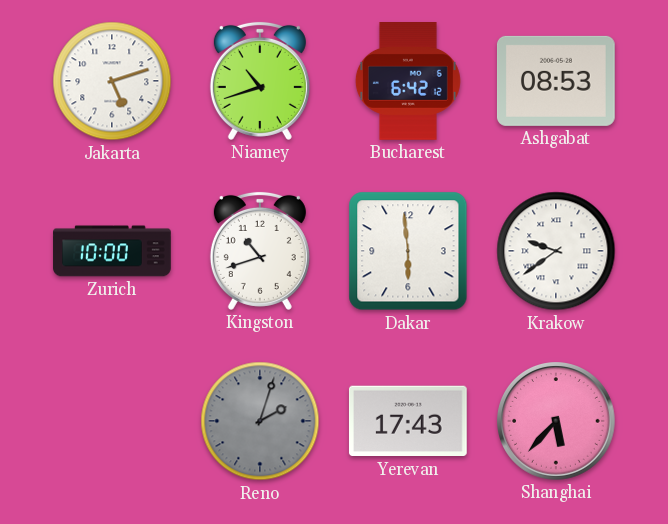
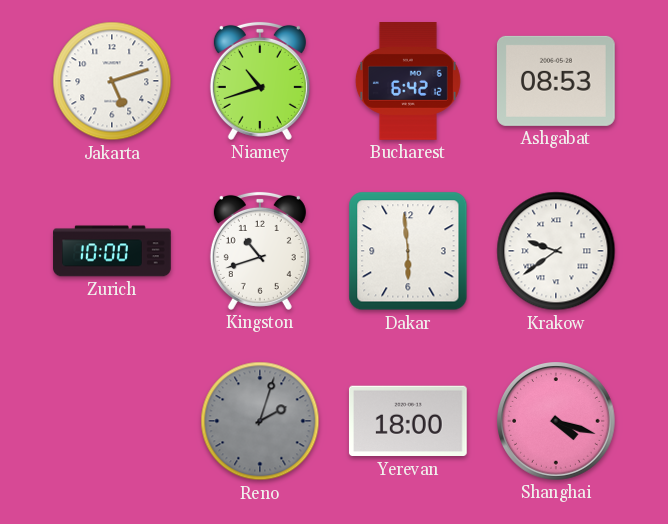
Yerevan: 17:43 -> 18:00
Shanghai: 5:37 -> 4:18
